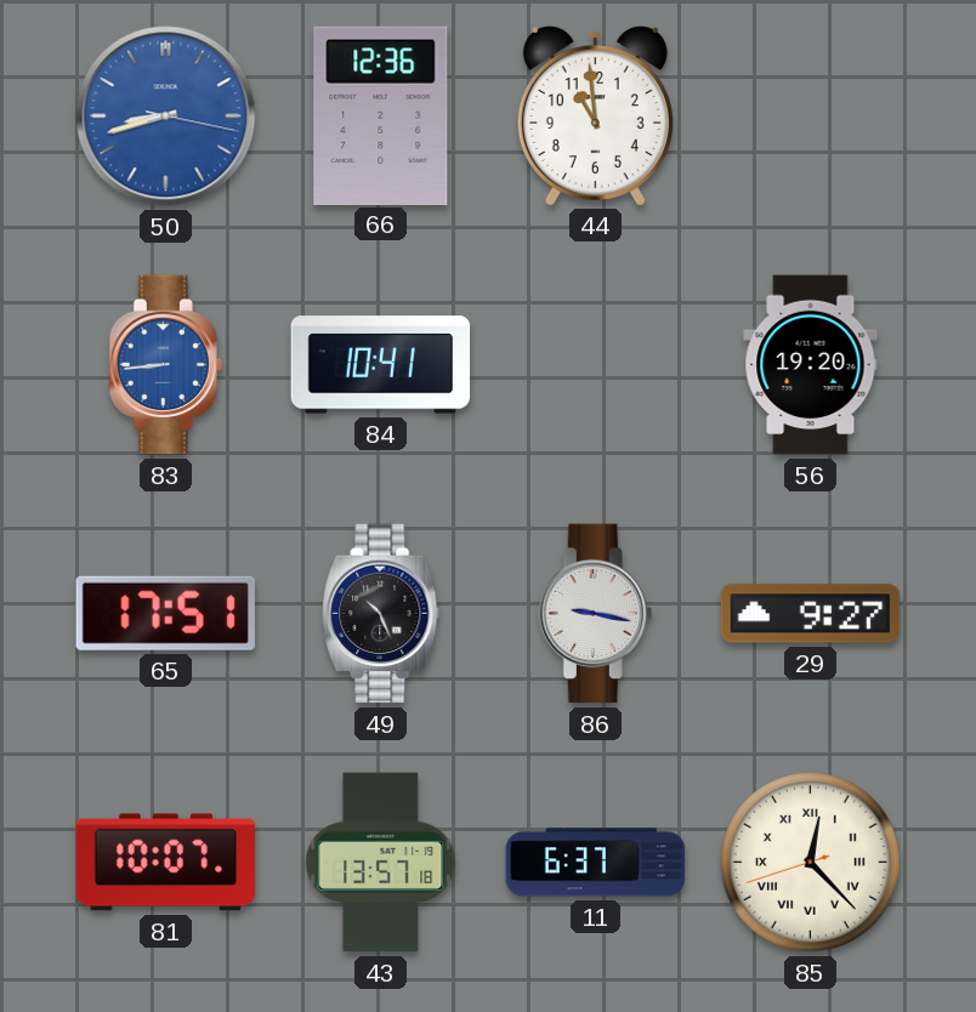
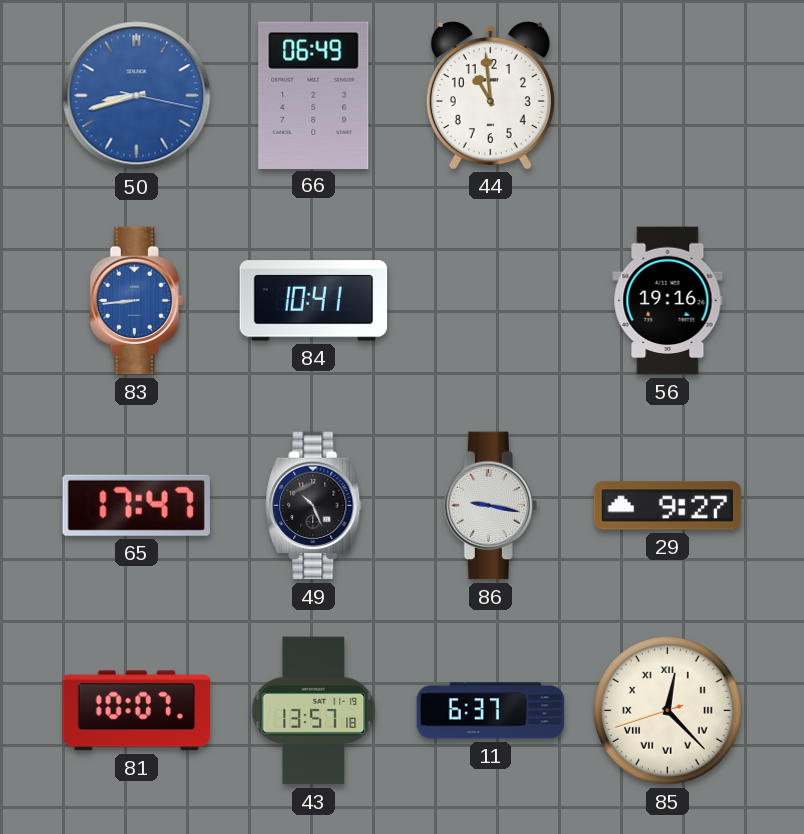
66: 12:36 -> 06:49
56: 19:20 -> 19:16
65: 17:51 -> 17:47
